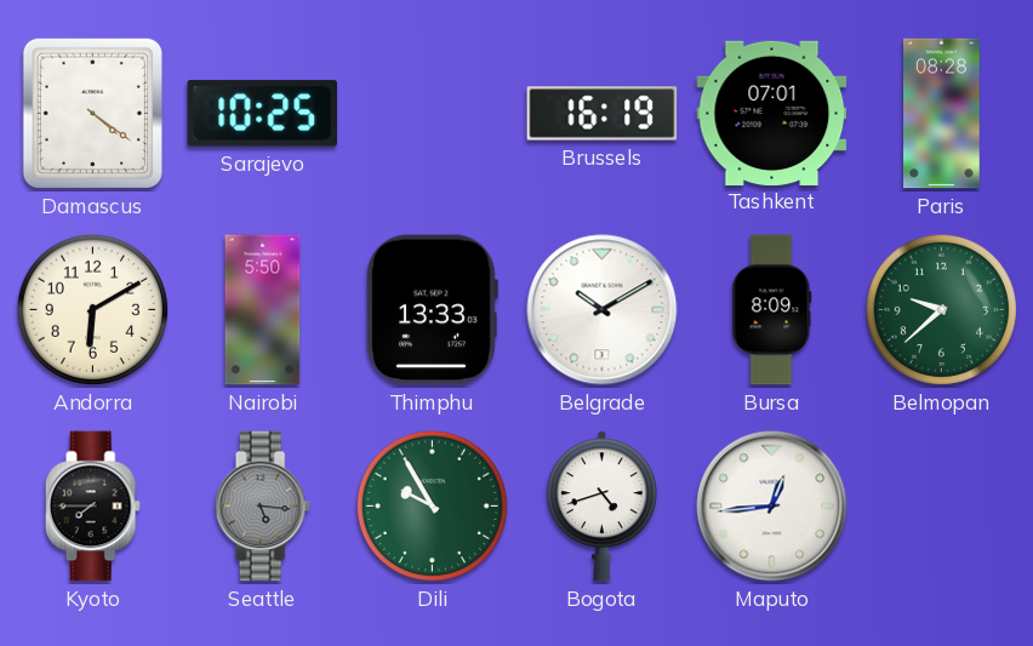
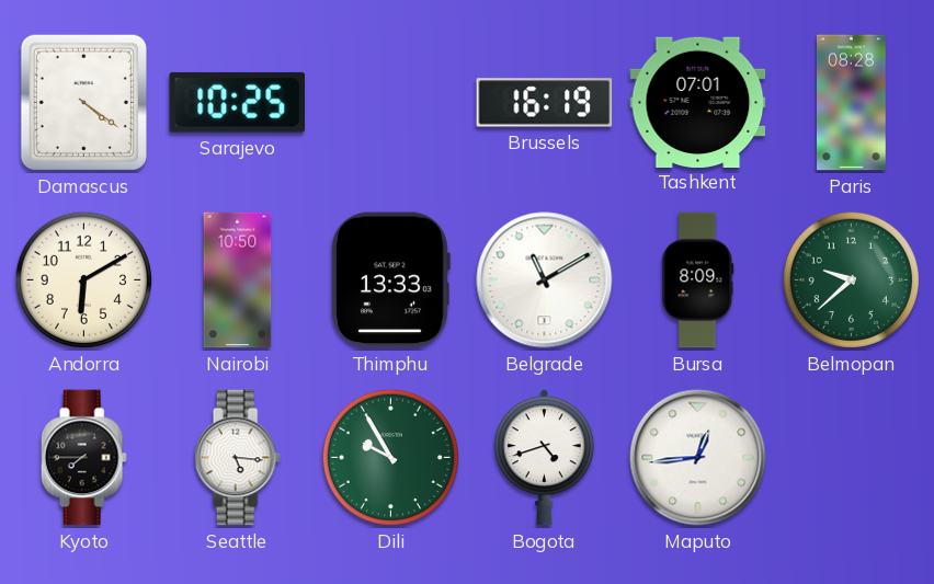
Nairobi: 5:50 -> 10:50
Belgrade: 10:10 -> 11:10
Seattle dial: grey -> white
